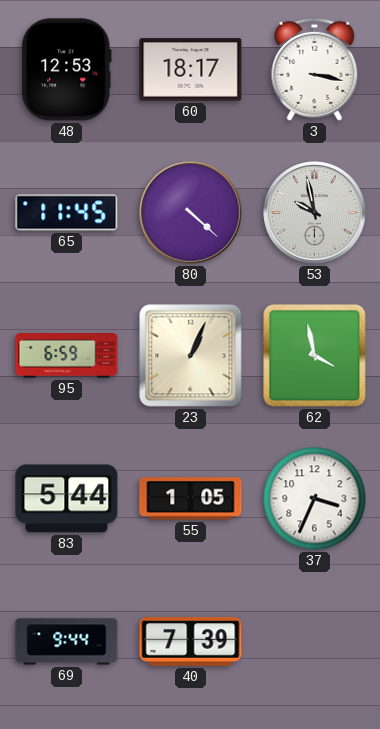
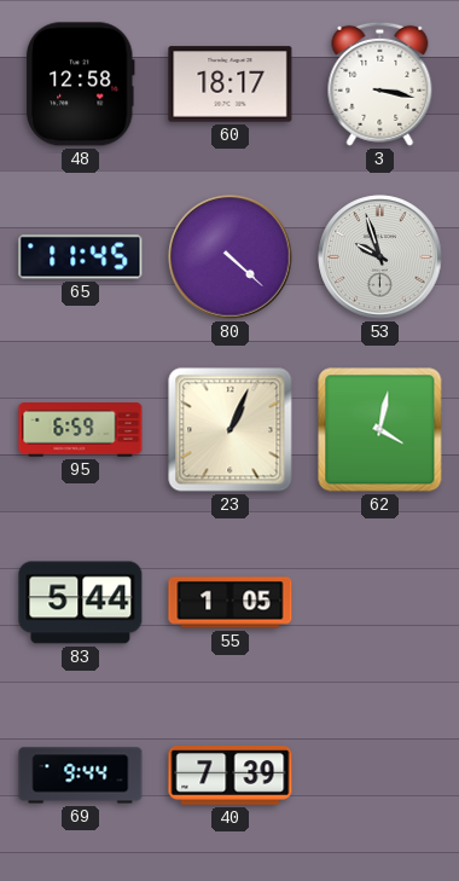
48: 12:53 -> 12:58
53: 9:58 -> 9:57
62: 3:58 -> 4:02
37: 3:34 -> none
